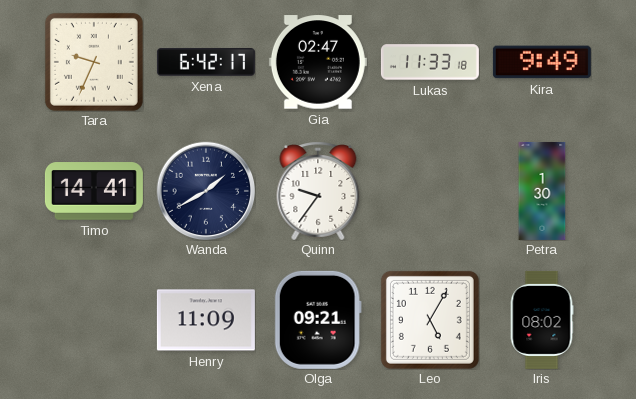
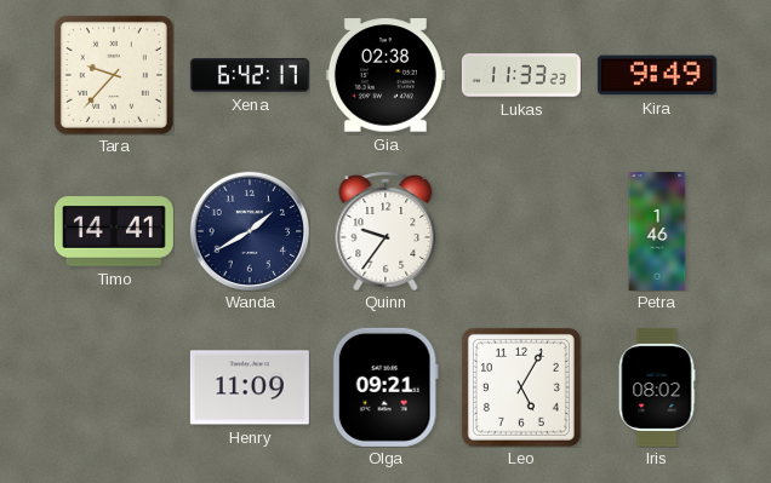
Tara: 9:34 -> 9:37
Gia: 02:47 -> 02:38
Lukas: 11:33:18 -> 11:33:23
Petra: 1:30 -> 1:46
